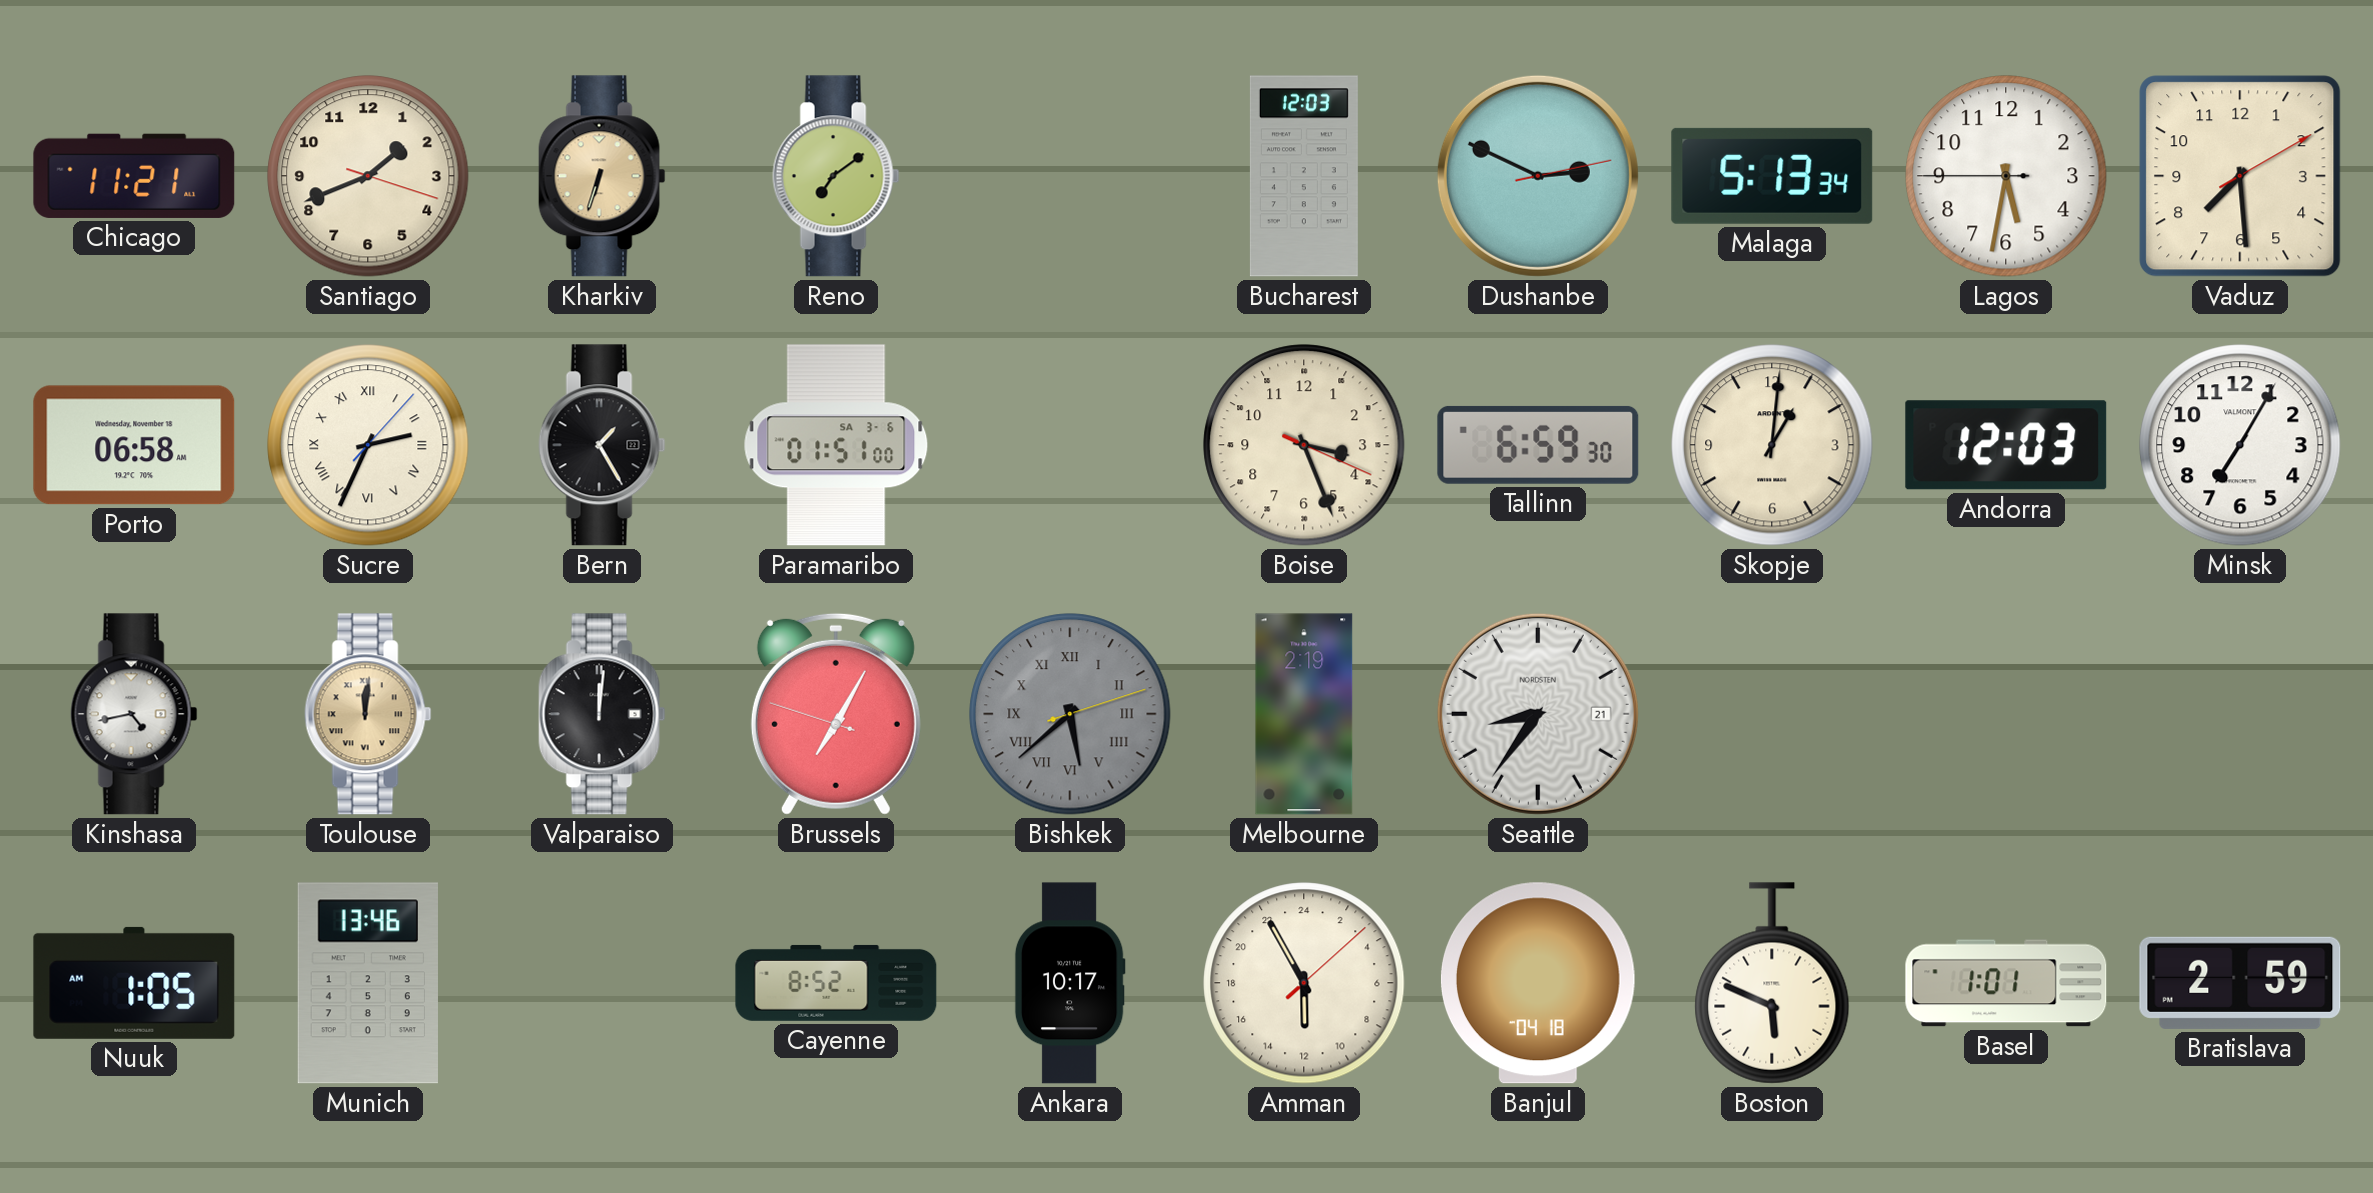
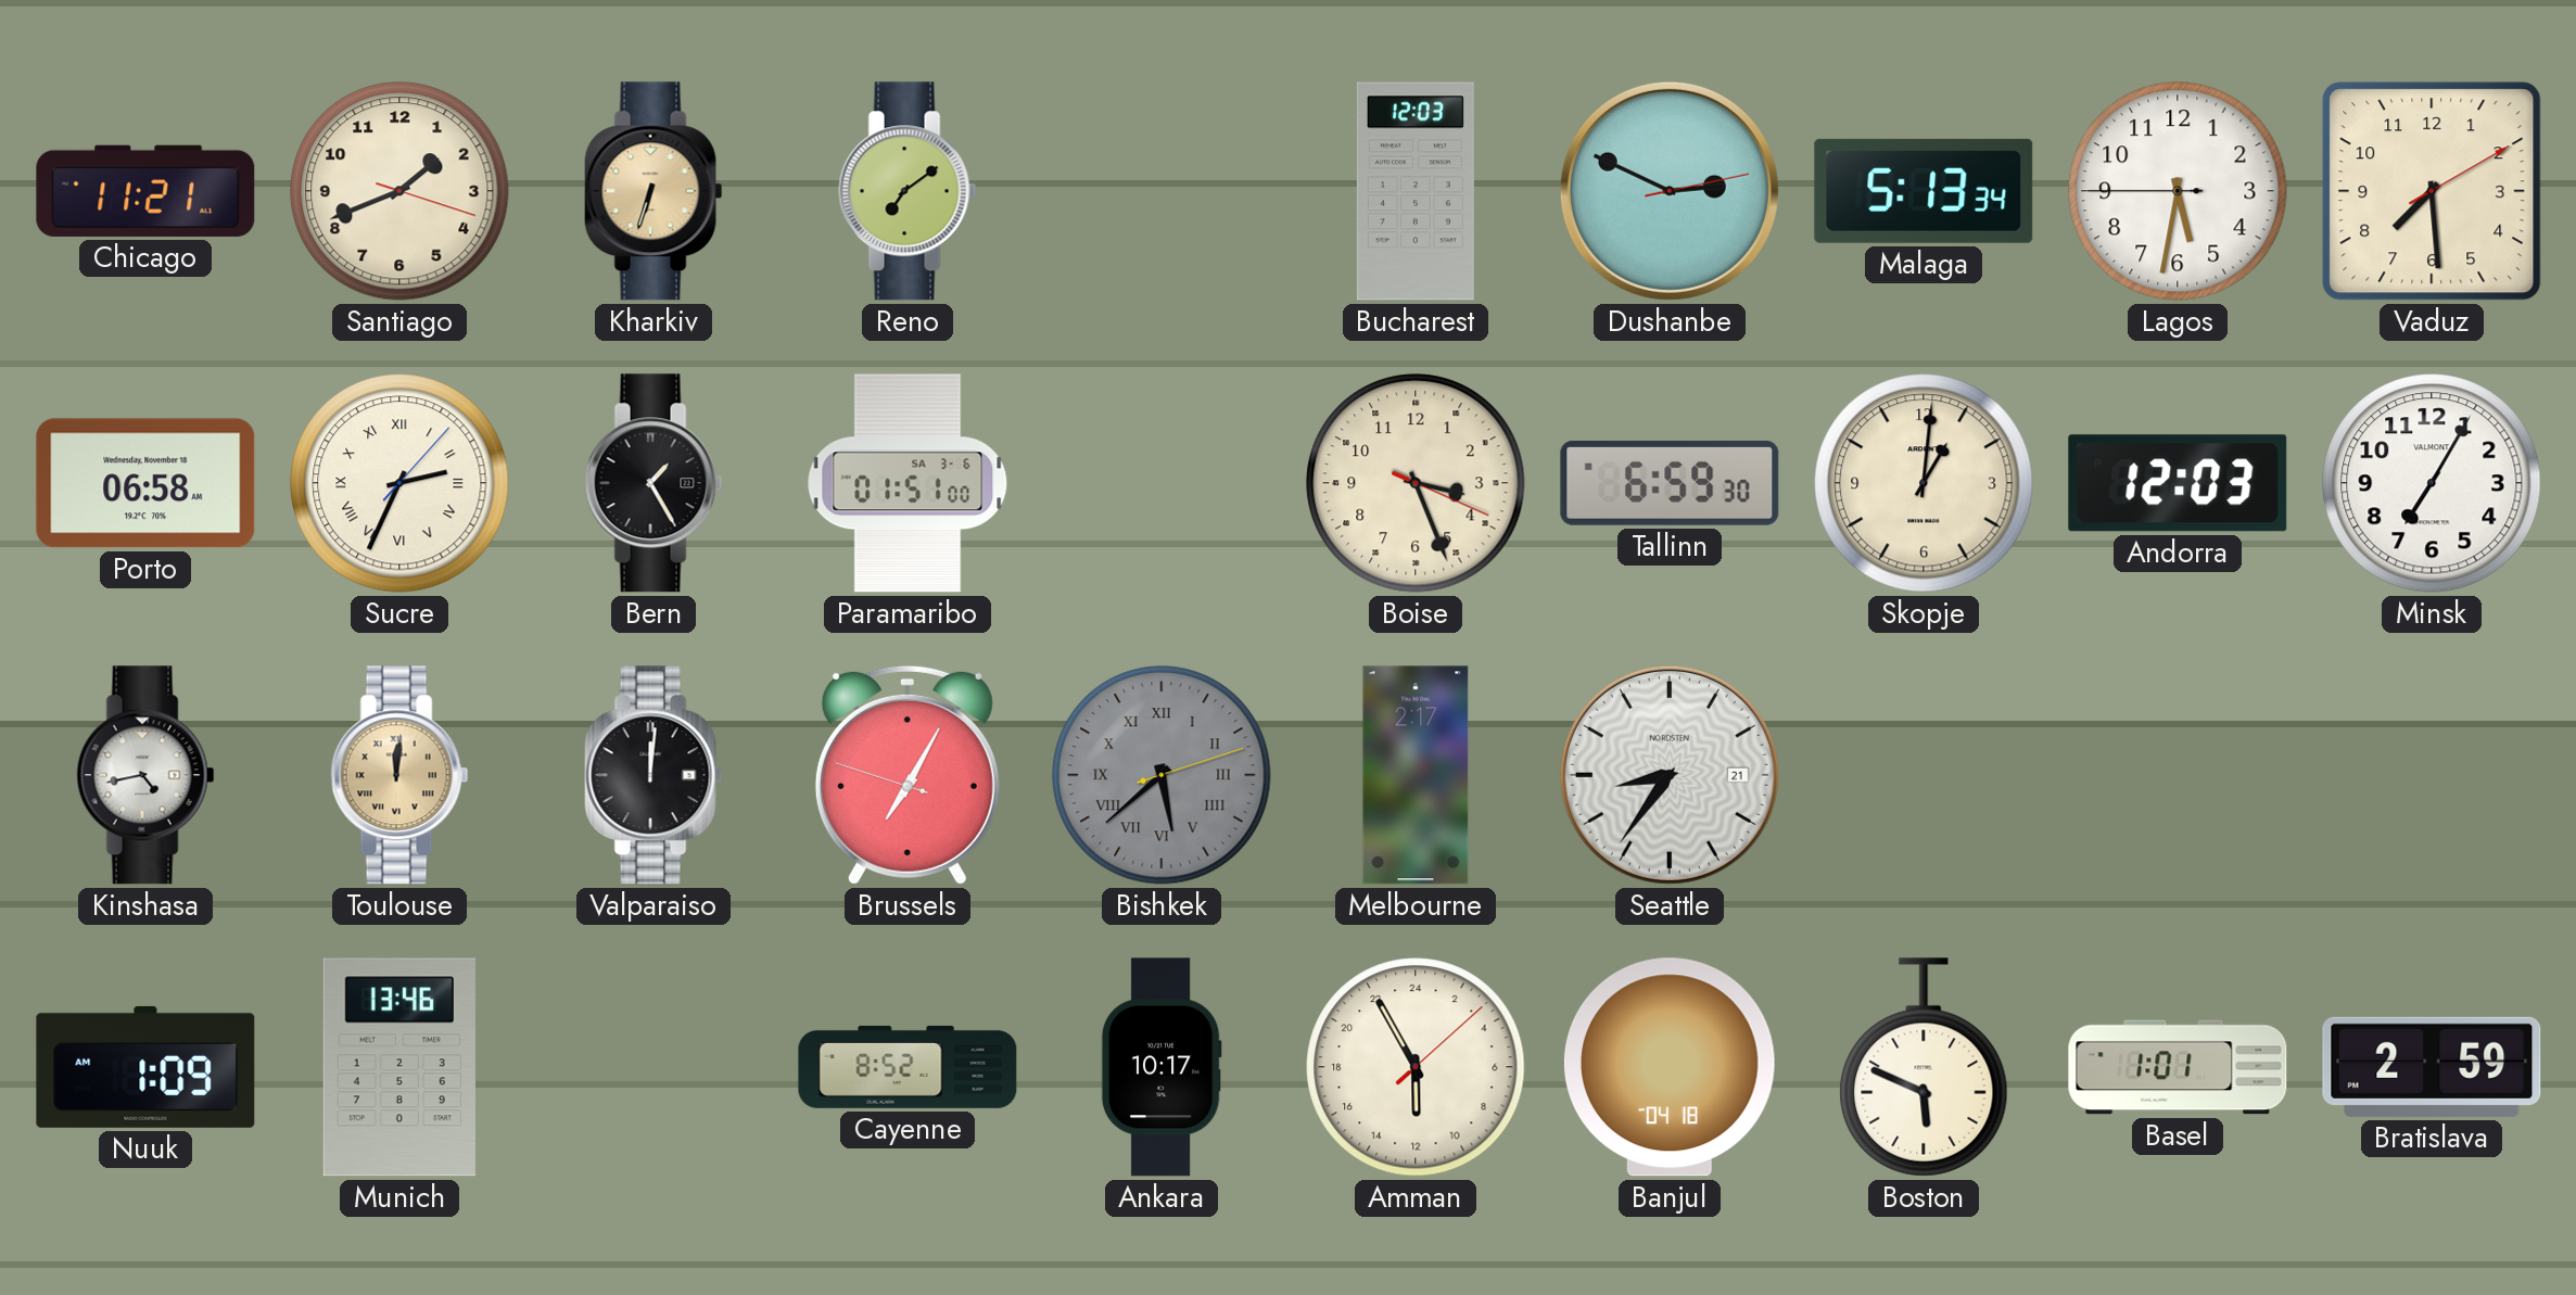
Melbourne: 2:19 -> 2:17
Nuuk: 1:05 -> 1:09
